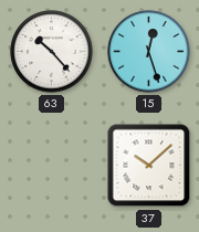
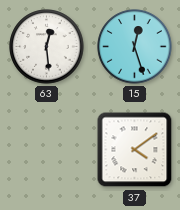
63: 10:23 -> 12:29
37: 10:08 -> 4:09
